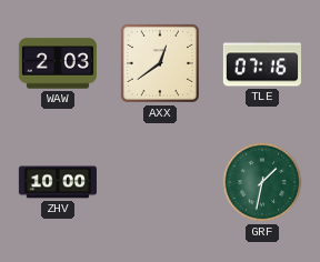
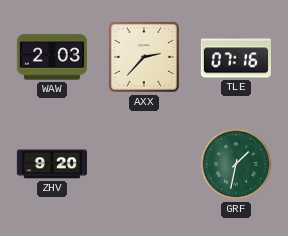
AXX: 12:39 -> 2:37
ZHV: 10:00 -> 9:20
